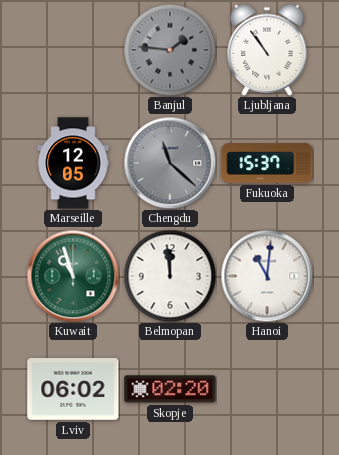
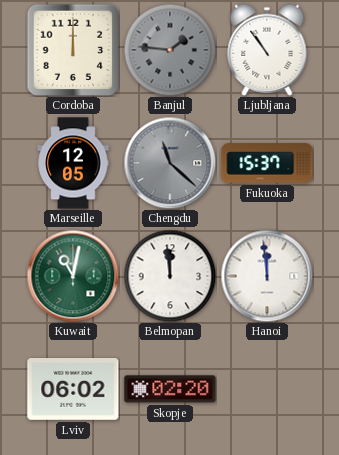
Cordoba: none -> 12:00
Kuwait: 10:57 -> 11:02
Hanoi: 11:01 -> 11:59
